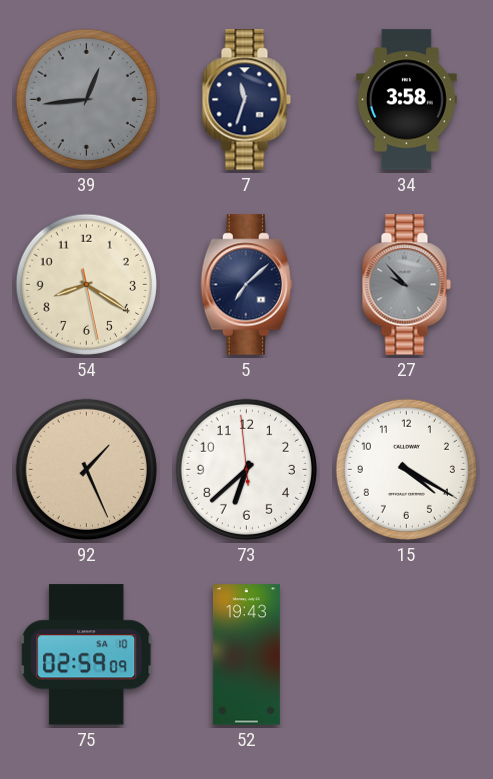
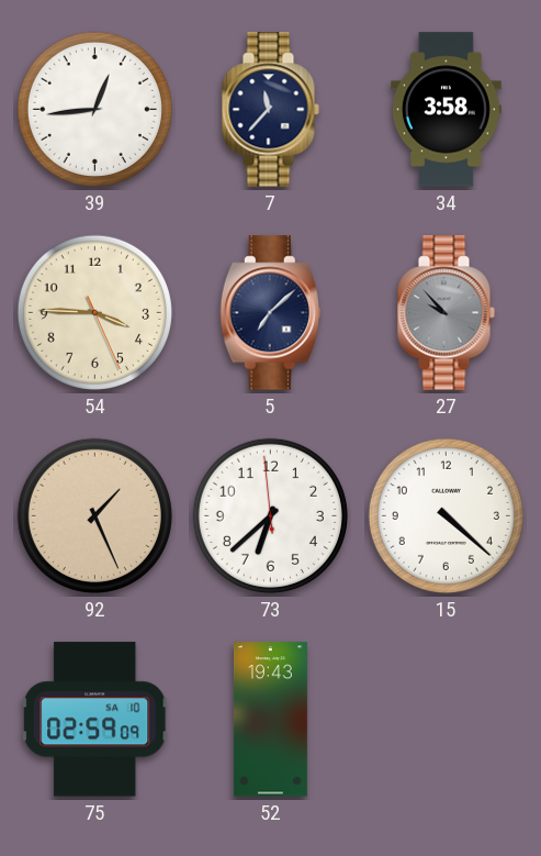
39 dial: grey -> white
7: 11:33 -> 11:37
54: 8:20 -> 3:45
15: 4:20 -> 4:22
